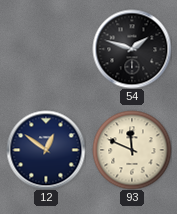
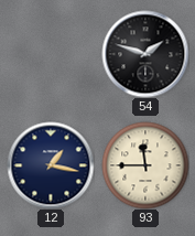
12: 12:51 -> 1:17
93: 11:49 -> 11:45
